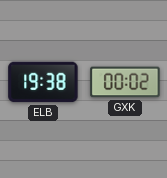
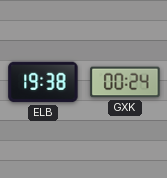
GXK: 00:02 -> 00:24
